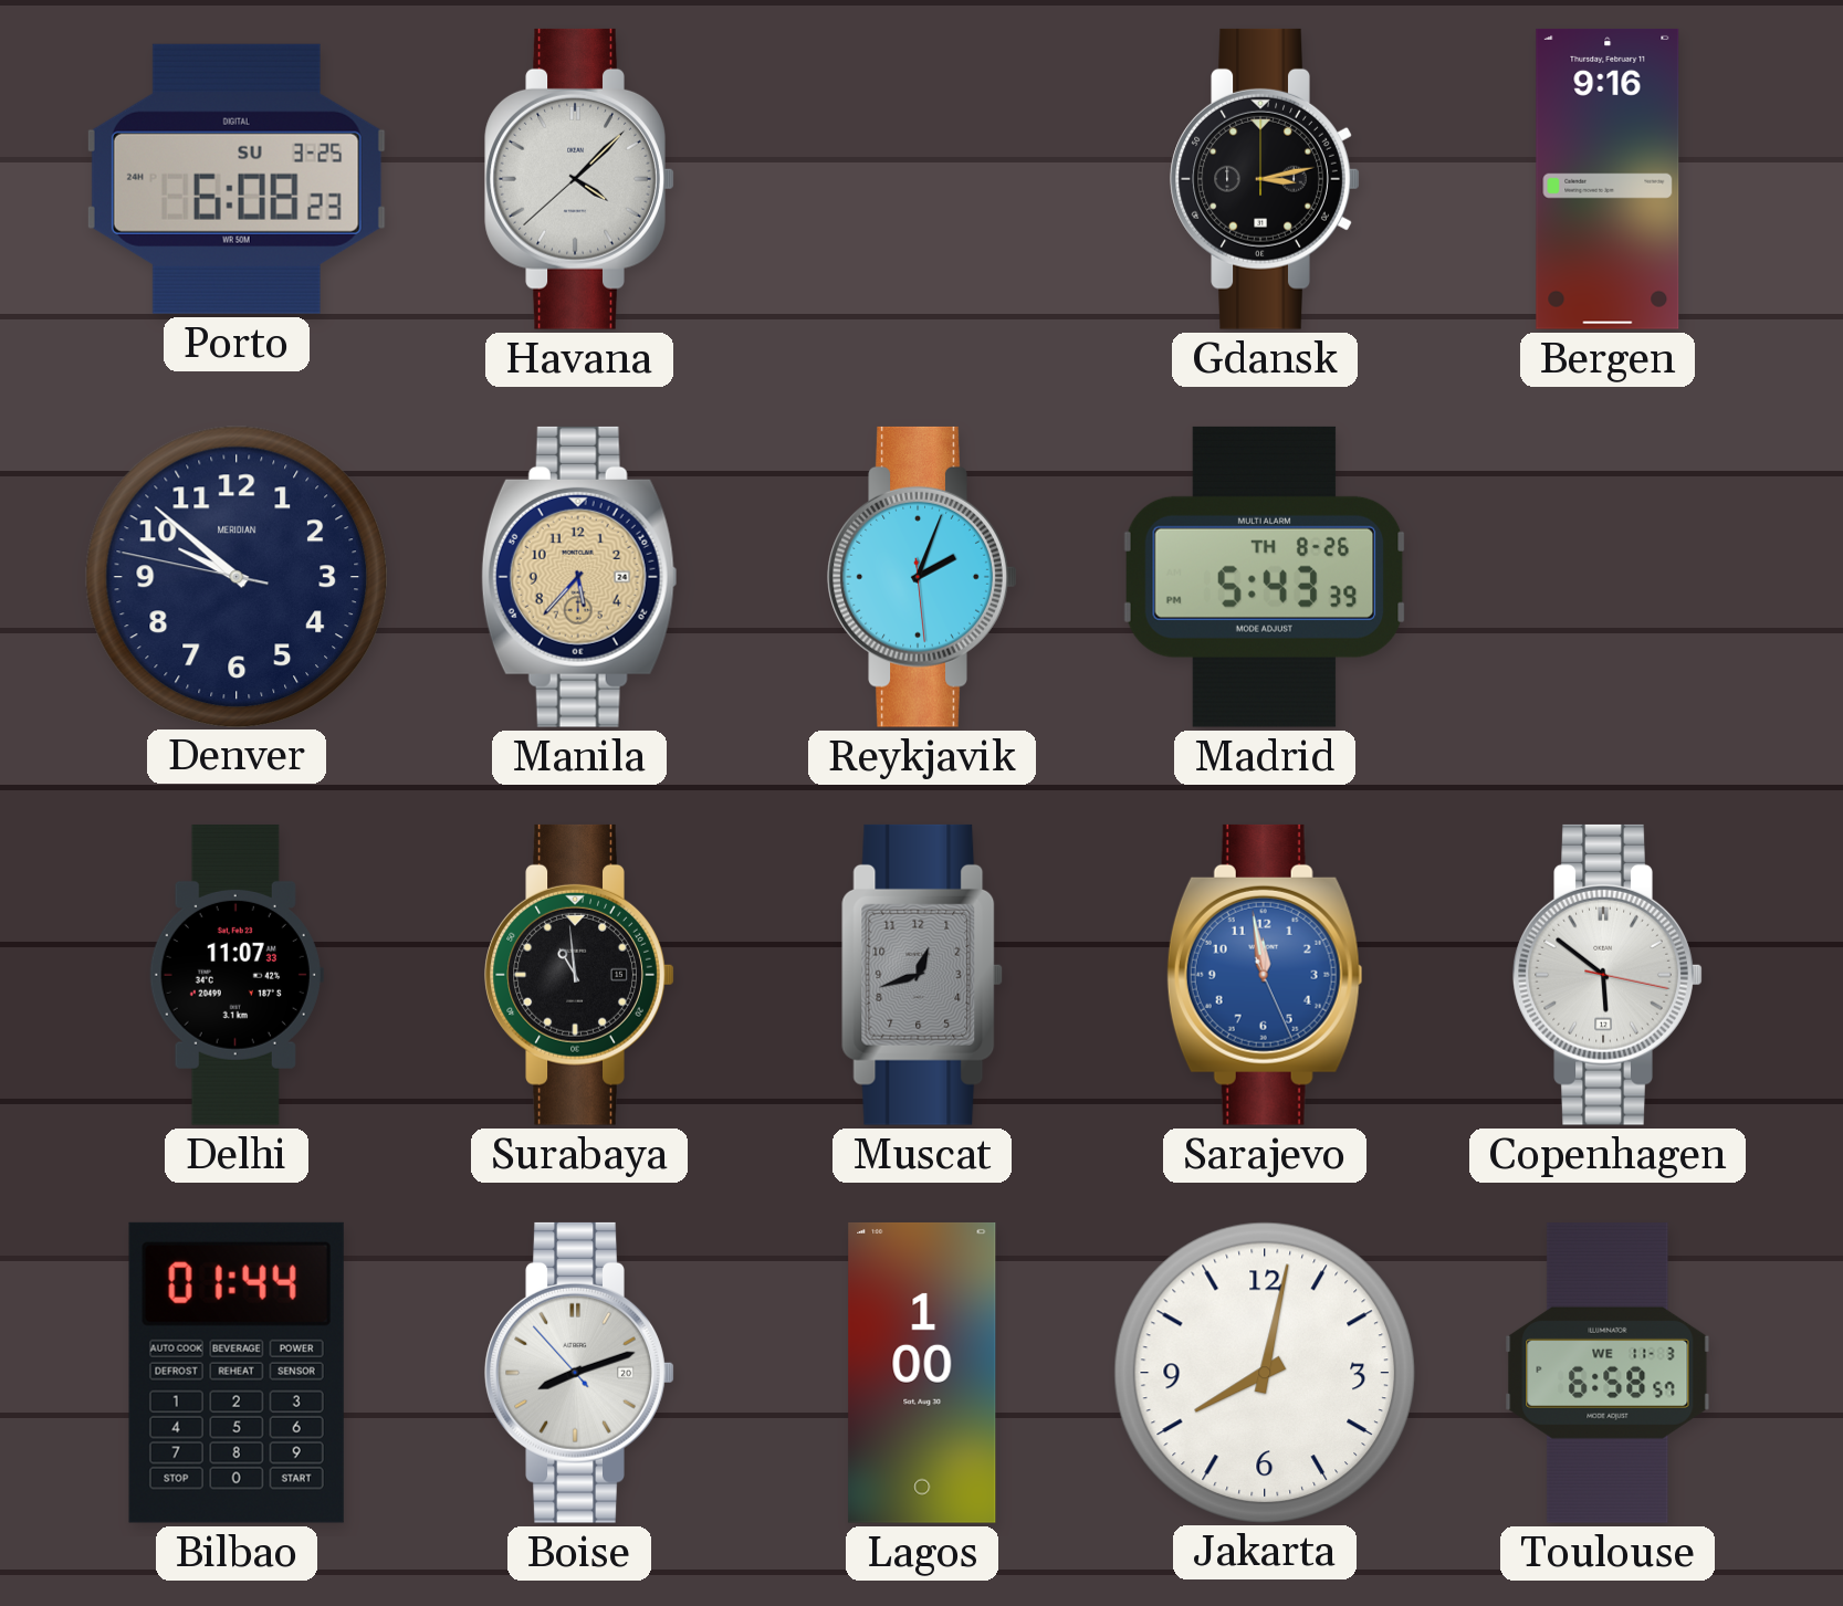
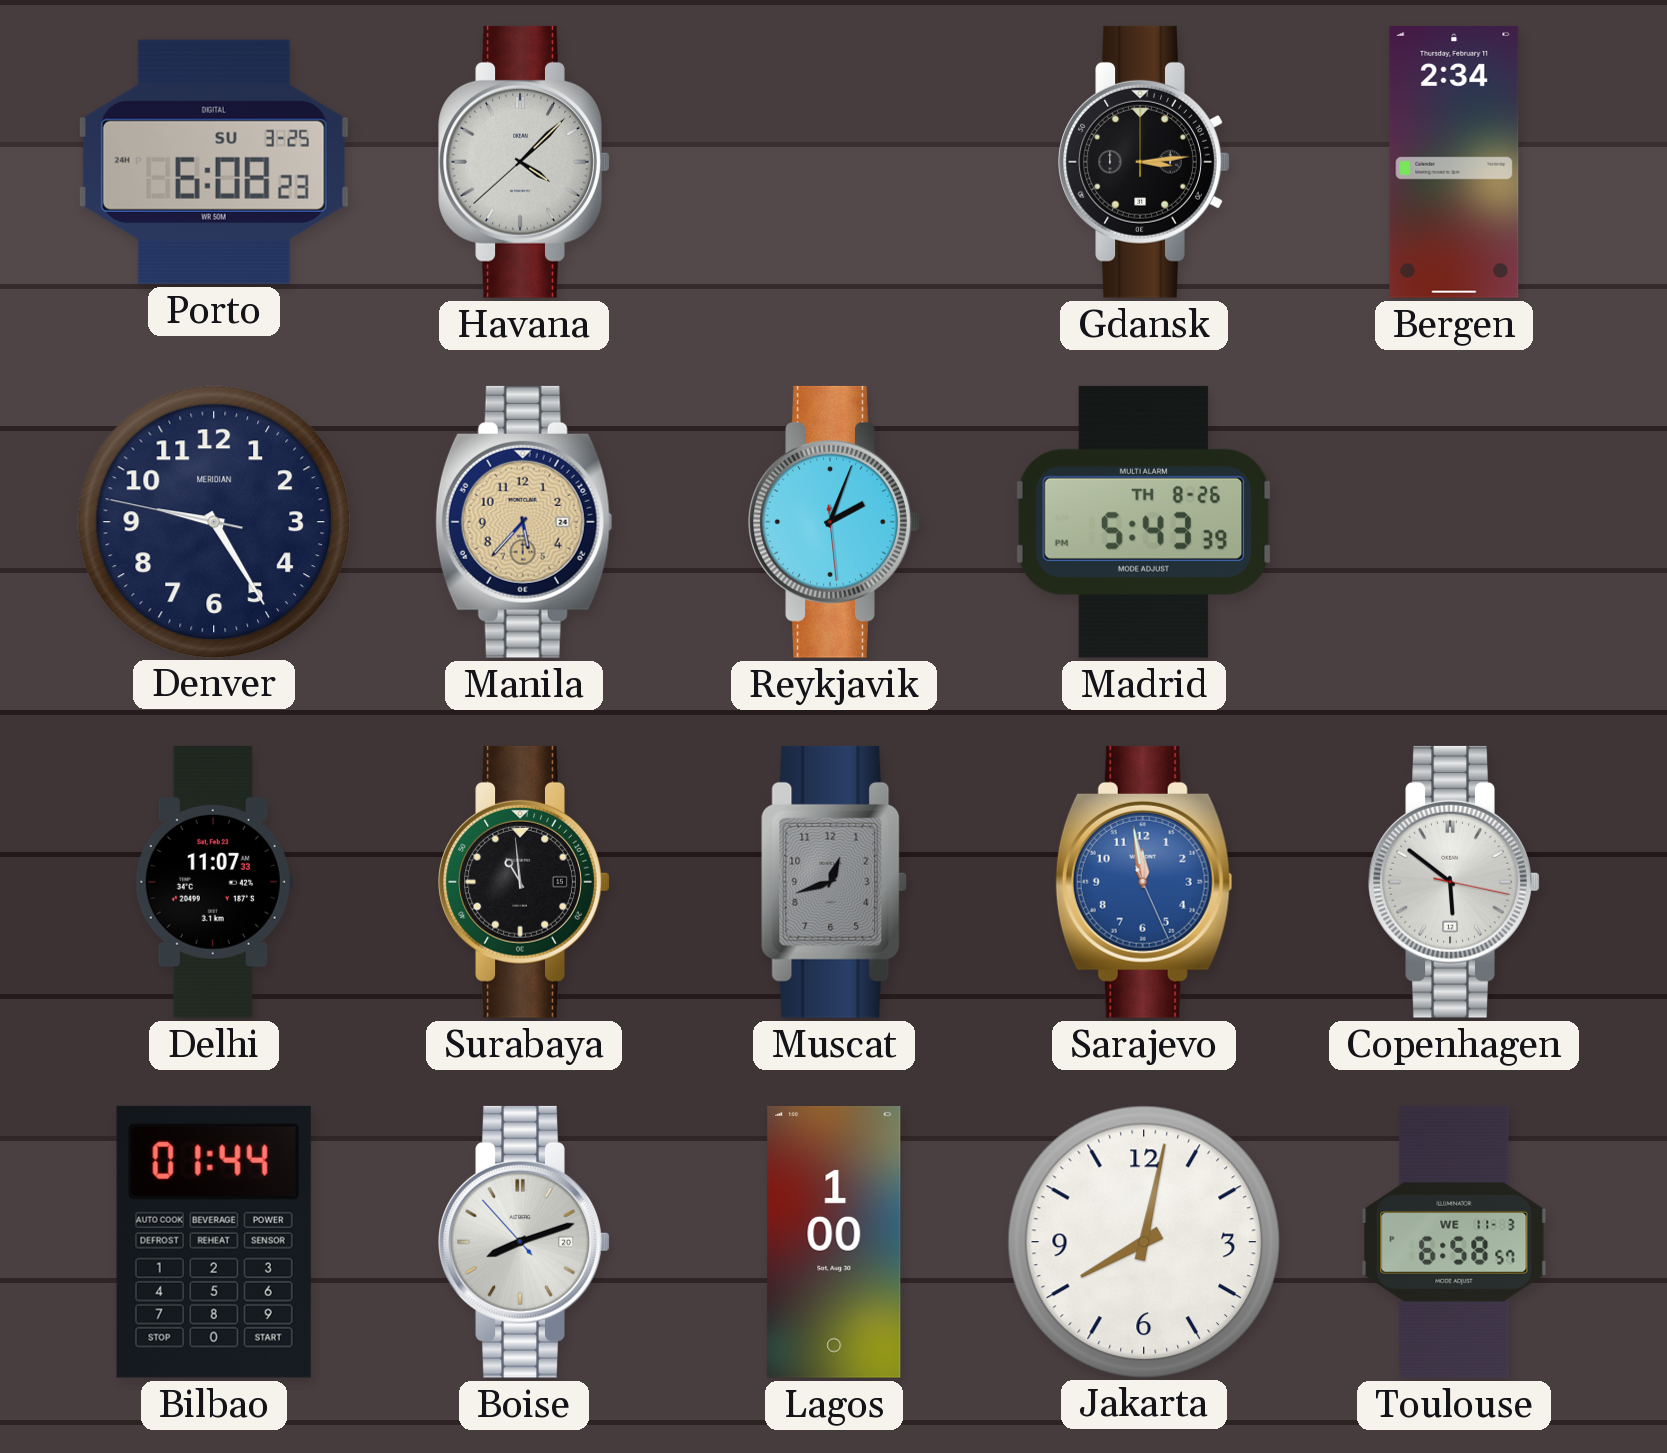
Gdansk: 3:13 -> 3:14
Bergen: 9:16 -> 2:34
Denver: 9:51 -> 9:24
